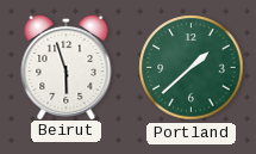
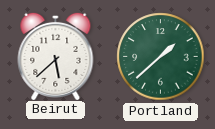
Beirut: 5:57 -> 5:38
